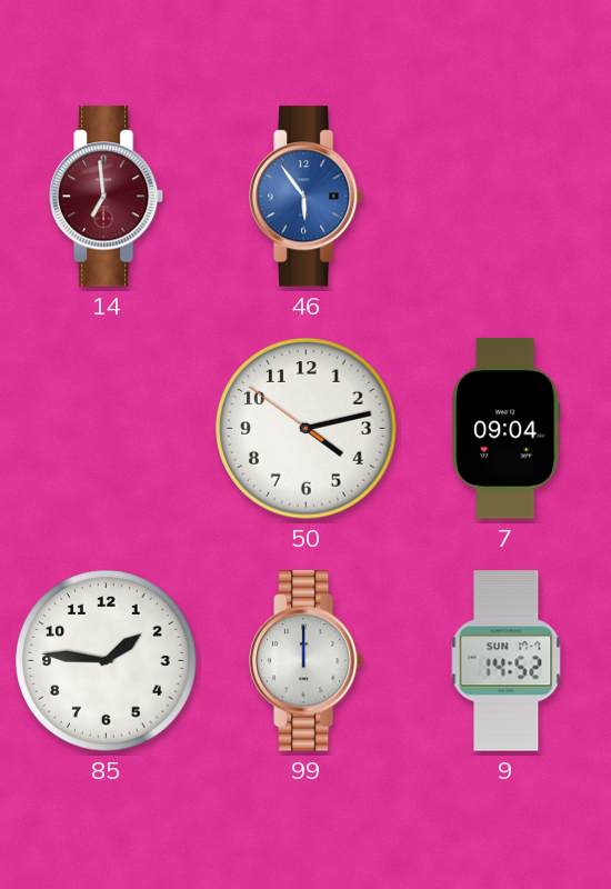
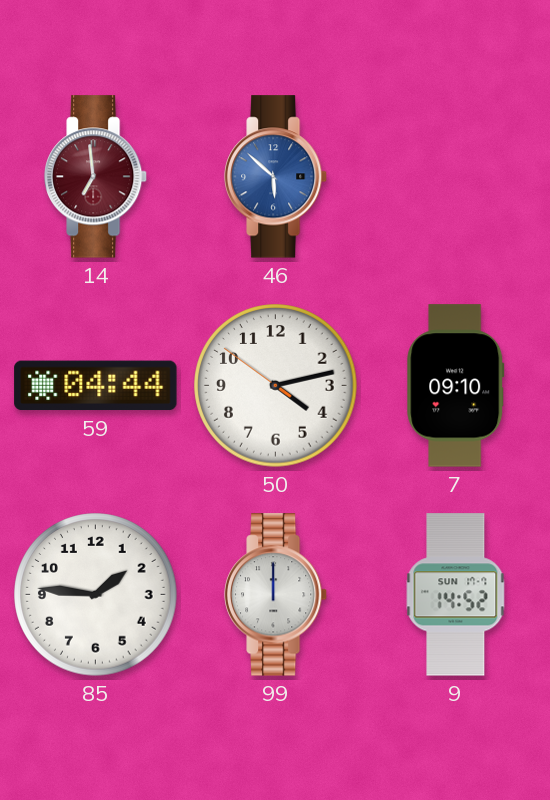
46: 5:54 -> 5:52
59: none -> 04:44
7: 09:04 -> 09:10
